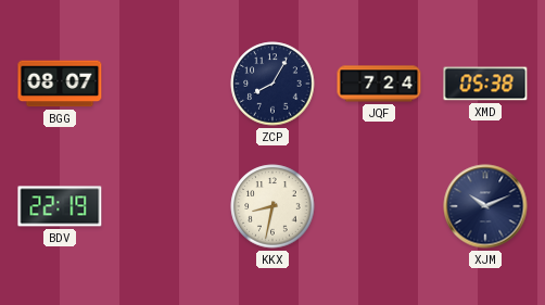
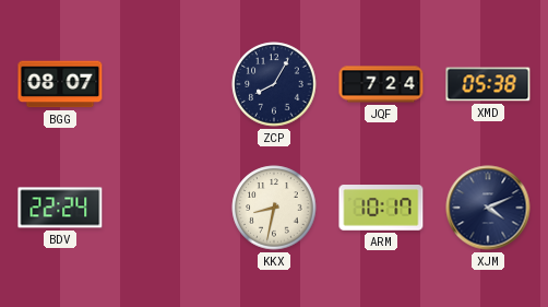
BDV: 22:19 -> 22:24
ARM: none -> 10:17
XJM: 10:11 -> 4:11
